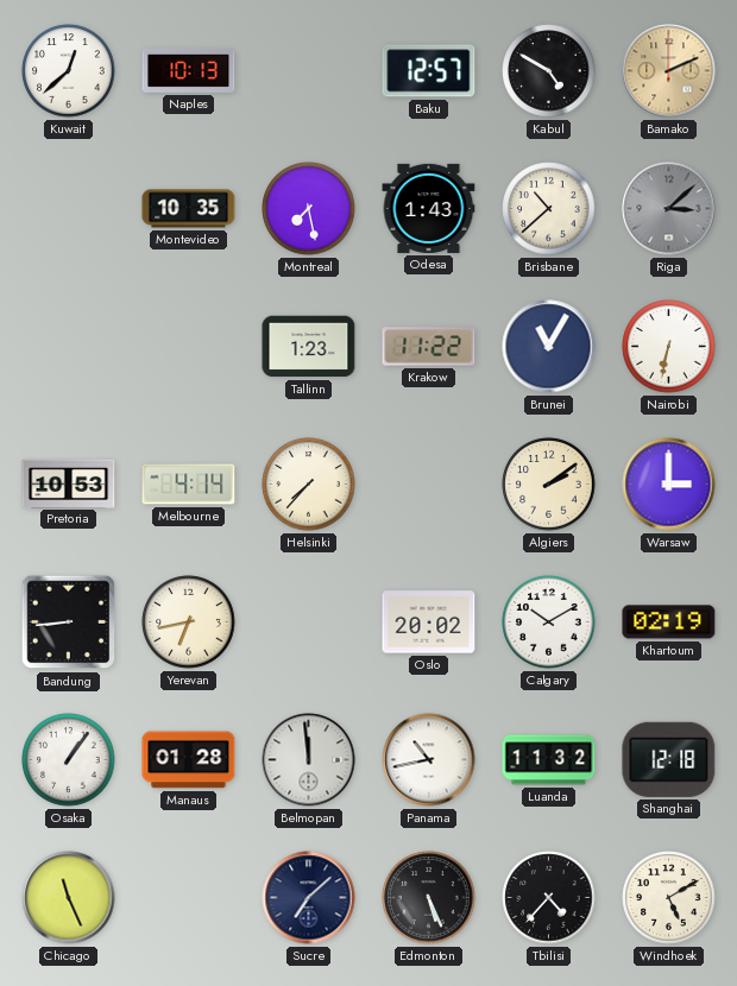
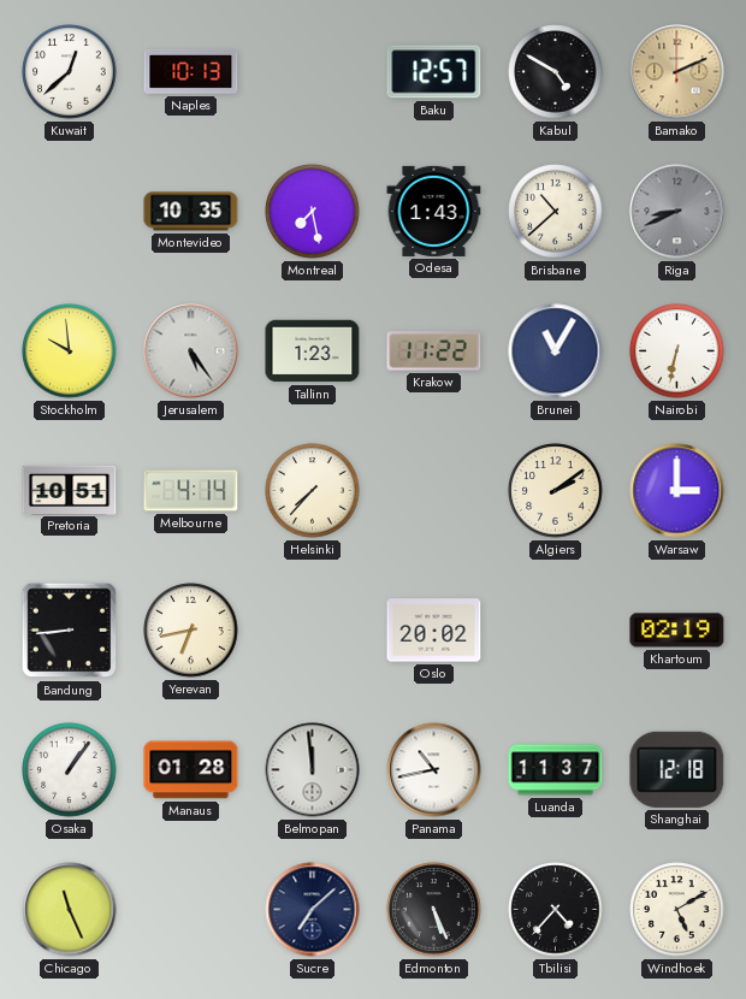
Riga: 3:08 -> 8:41
Stockholm: none -> 9:59
Jerusalem: none -> 5:24
Pretoria: 10:53 -> 10:51
Calgary: 10:10 -> none
Luanda: 11:32 -> 11:37
